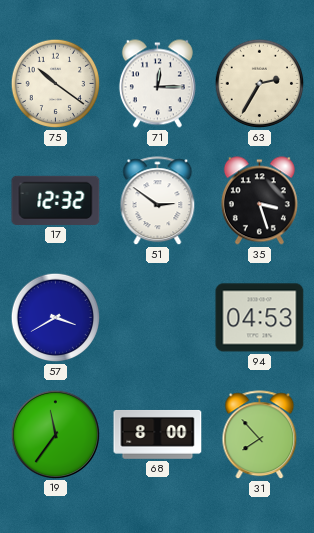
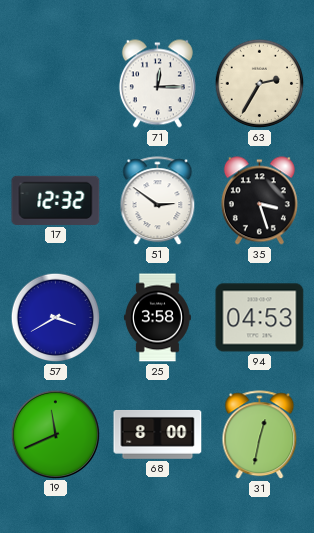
75: 10:21 -> none
25: none -> 3:58
19: 11:36 -> 11:41
31: 7:53 -> 12:32
